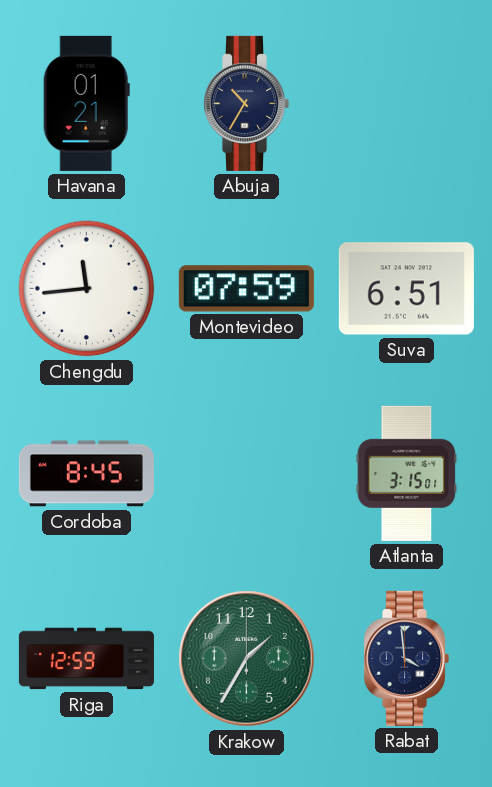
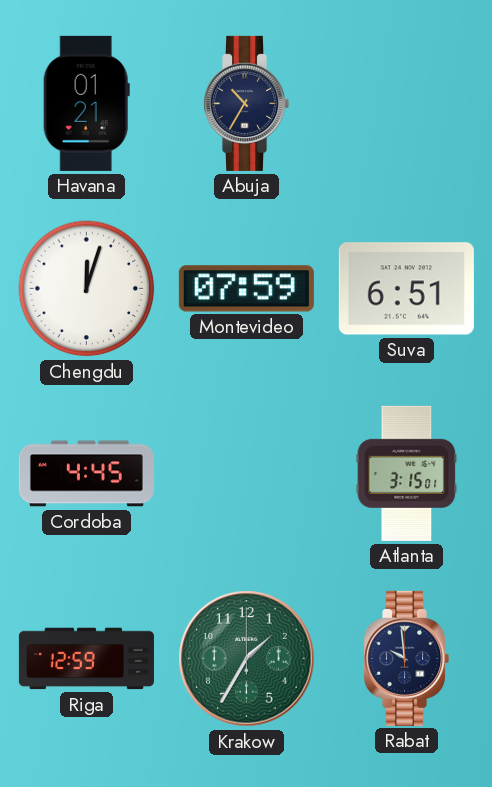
Chengdu: 11:44 -> 12:03
Cordoba: 8:45 -> 4:45
Rabat: 3:59 -> 9:59
